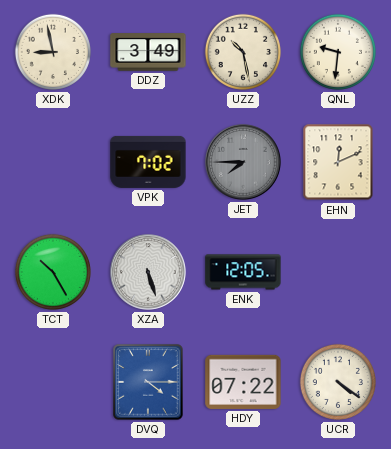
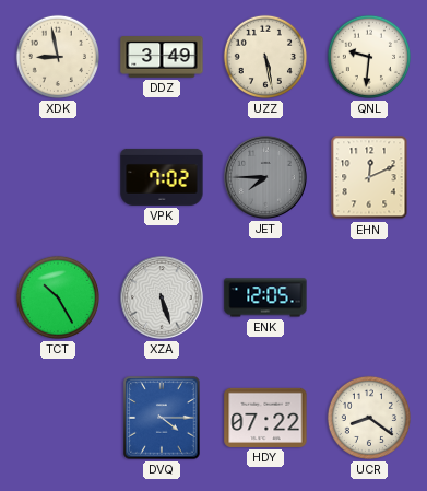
UZZ: 10:28 -> 5:28
UCR: 4:21 -> 8:21
